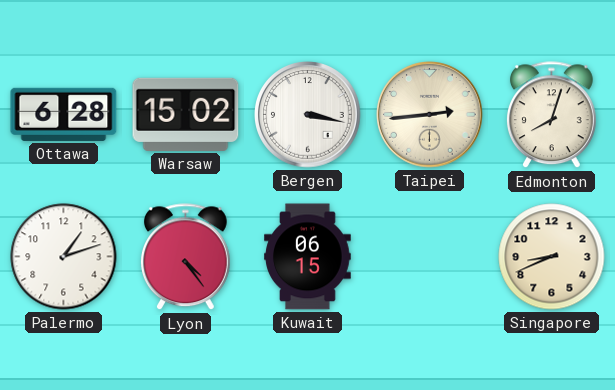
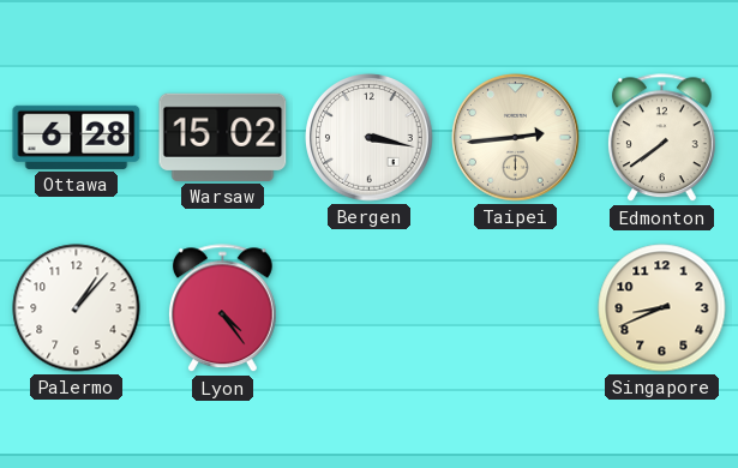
Edmonton: 8:03 -> 7:39
Palermo: 1:12 -> 1:07
Kuwait: 06:15 -> none
